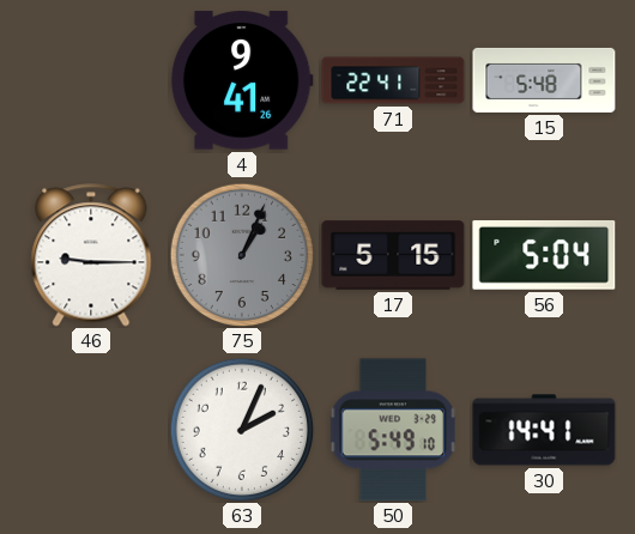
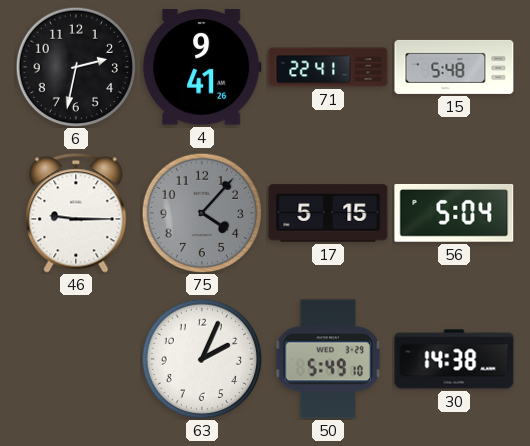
6: none -> 2:32
75: 1:04 -> 4:07
30: 14:41 -> 14:38
